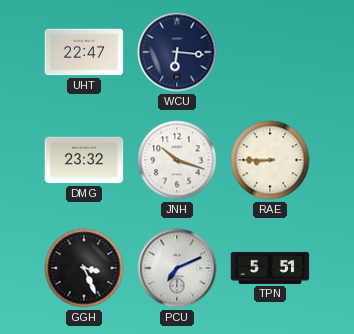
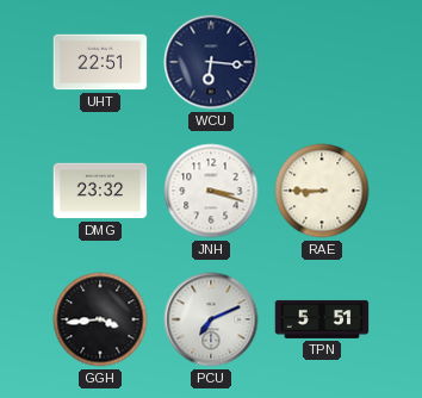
UHT: 22:47 -> 22:51
JNH: 10:18 -> 3:18
GGH: 3:26 -> 3:44
